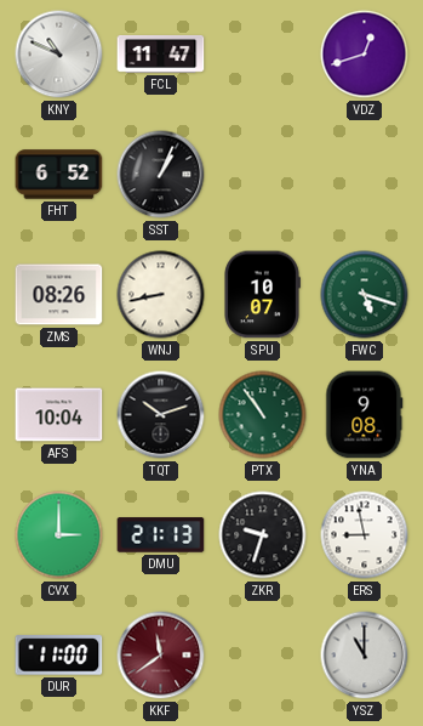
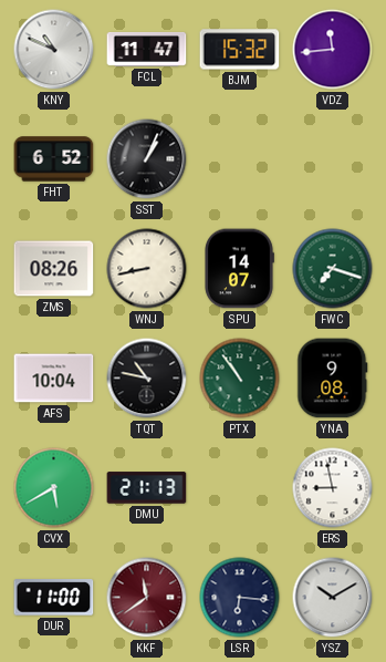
BJM: none -> 15:32
VDZ: 12:42 -> 11:44
SPU: 10:07 -> 14:07
FWC: 5:18 -> 7:18
TQT: 10:12 -> 10:47
CVX: 3:00 -> 5:40
ZKR: 9:33 -> none
LSR: none -> 6:16
YSZ: 11:00 -> 10:10
